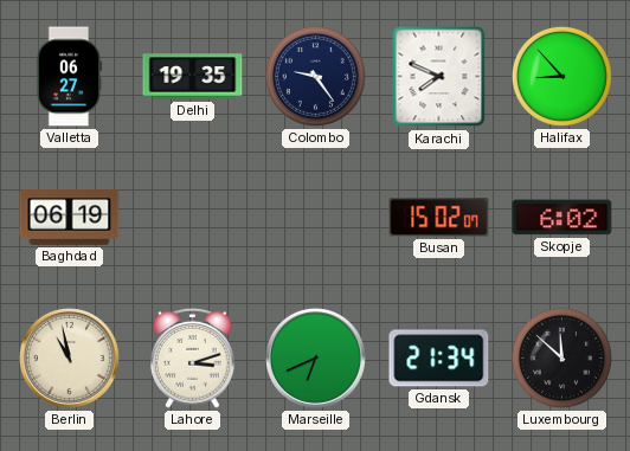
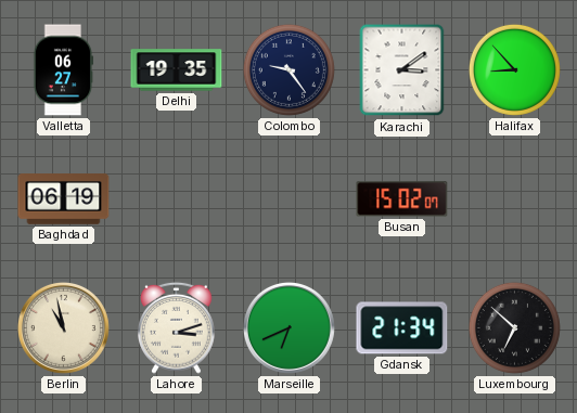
Karachi: 7:49 -> 3:09
Skopje: 6:02 -> none
Luxembourg: 11:52 -> 6:52
